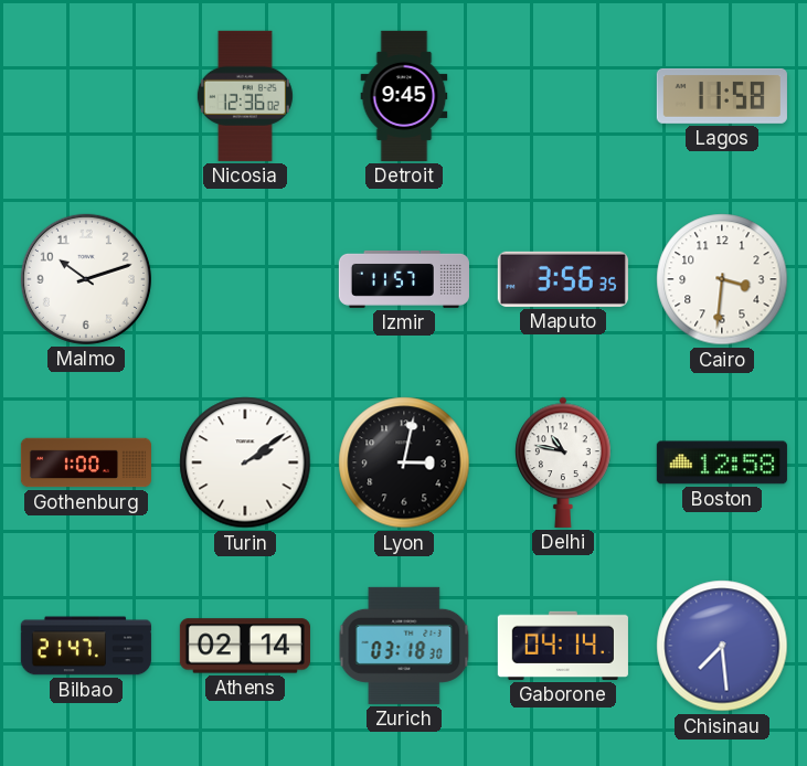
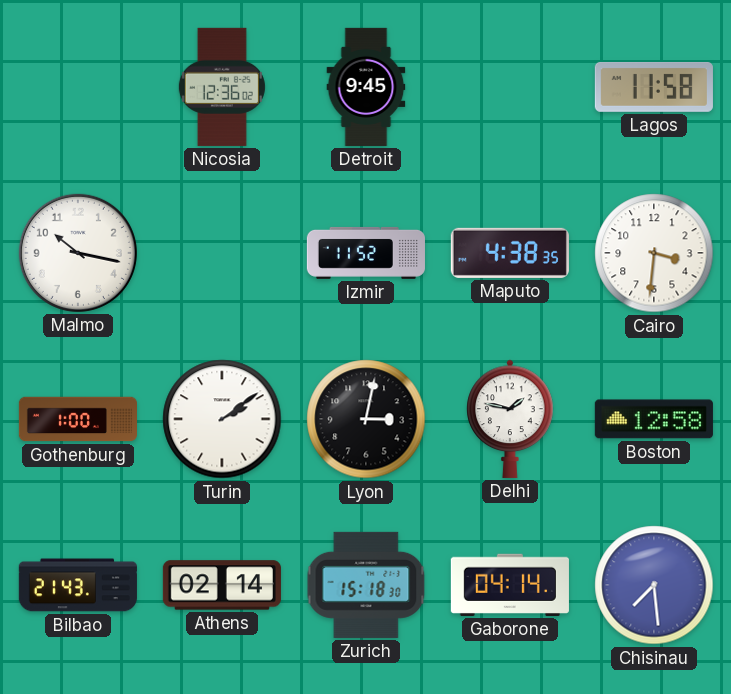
Malmo: 10:12 -> 10:17
Izmir: 11:57 -> 11:52
Maputo: 3:56 -> 4:38
Delhi: 10:47 -> 1:47
Bilbao: 21:47 -> 21:43
Zurich: 03:18 -> 15:18
